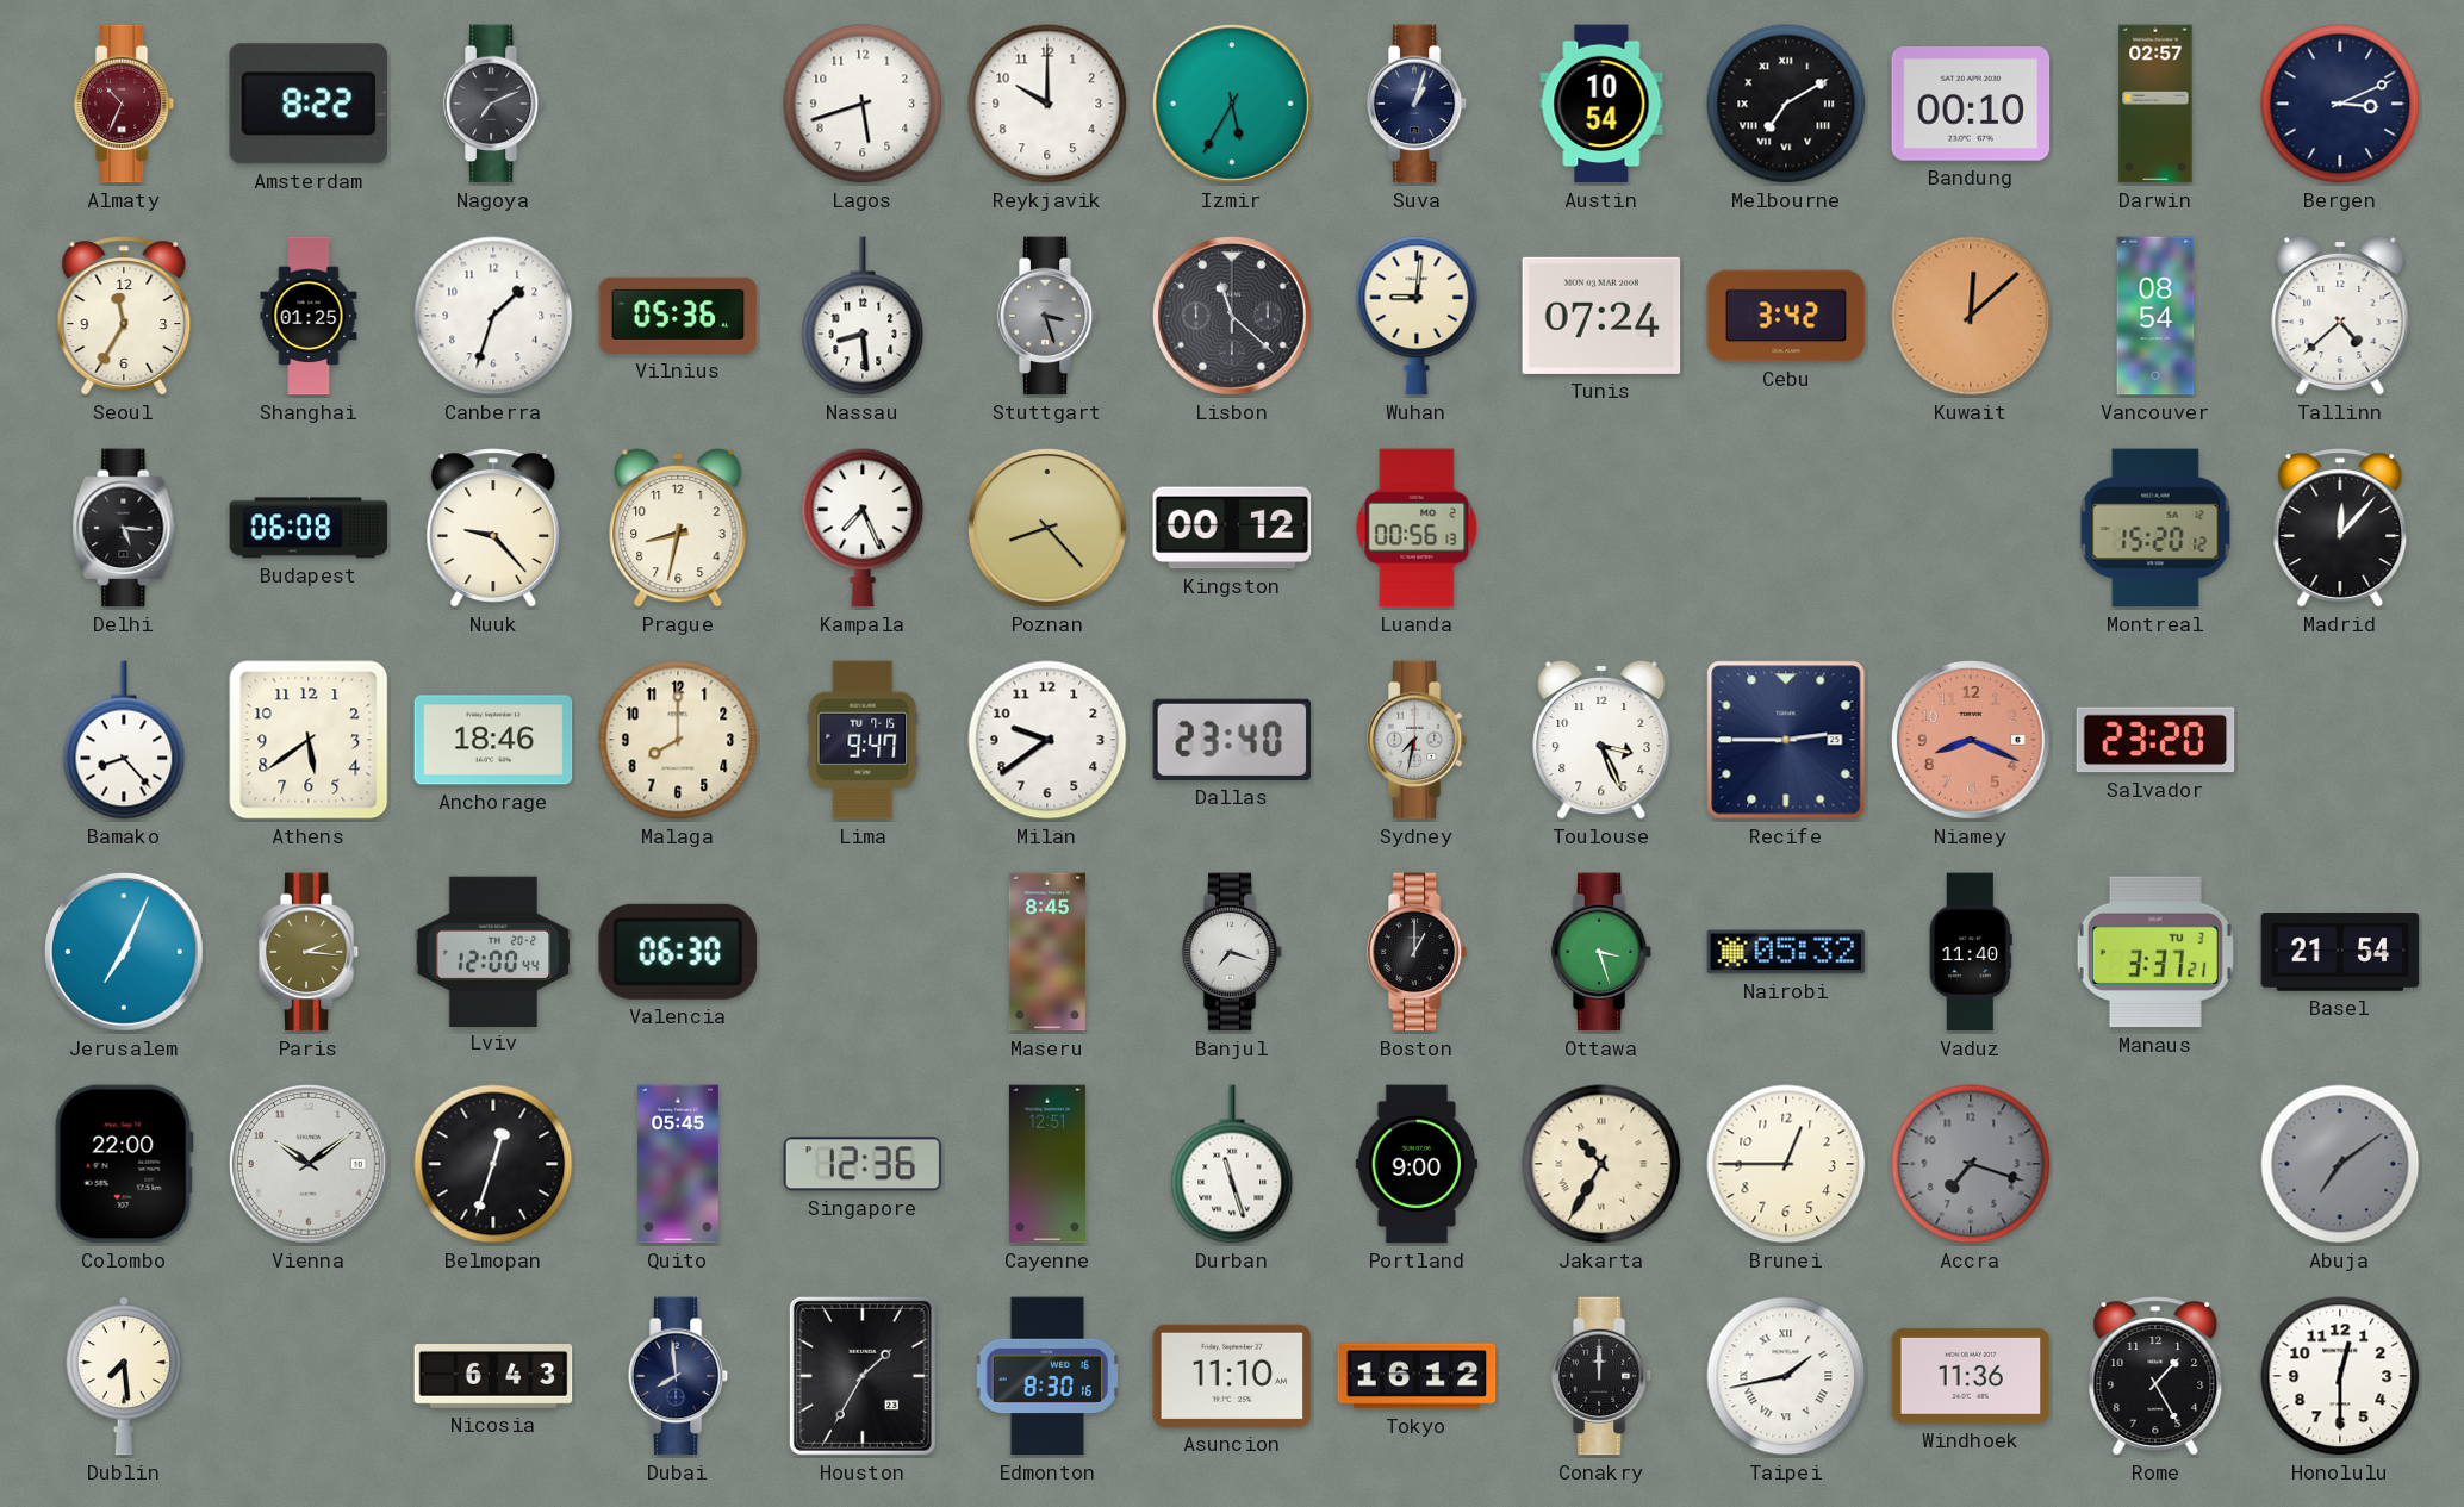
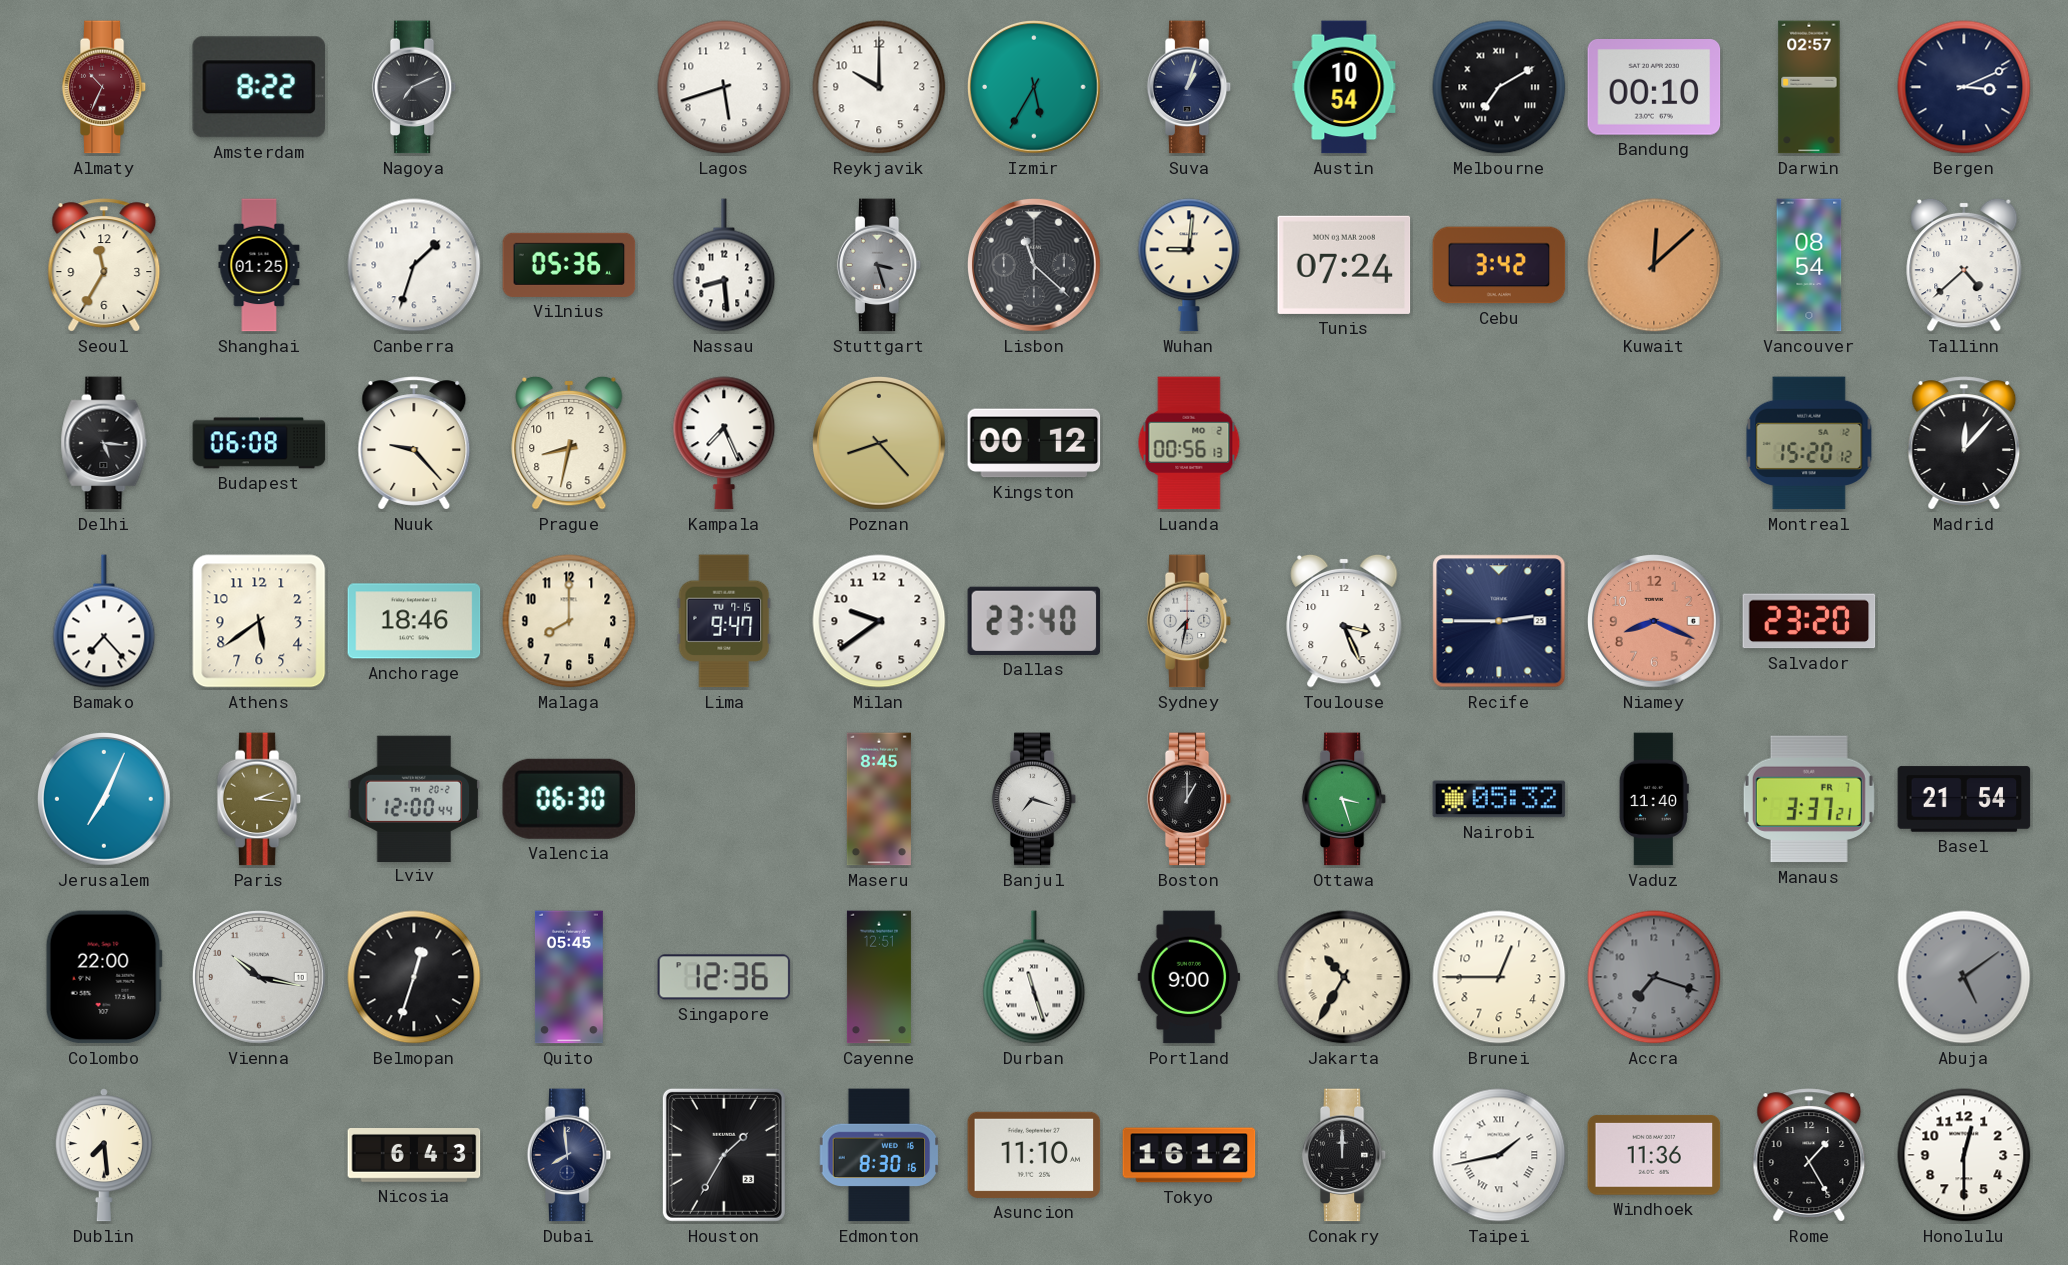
Bamako: 8:23 -> 7:23
Manaus date: TU 3 -> FR 7
Vienna: 10:09 -> 10:17
Abuja: 7:09 -> 5:09
